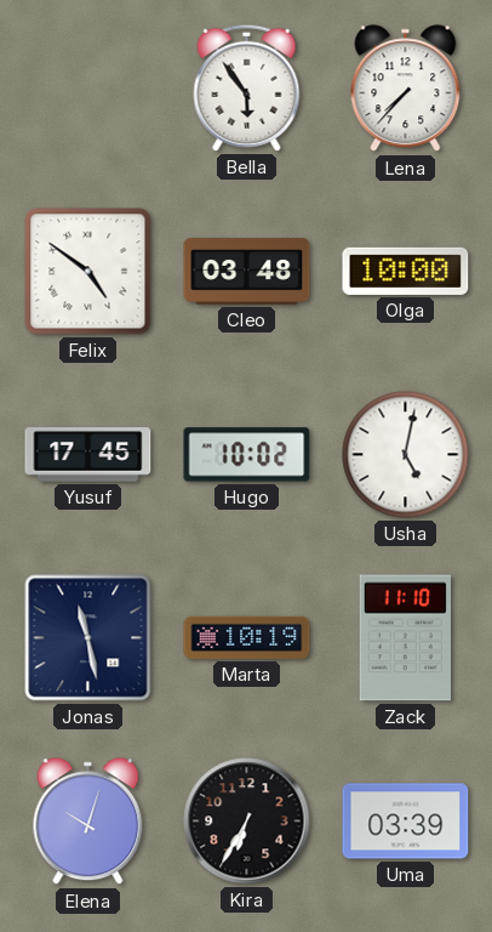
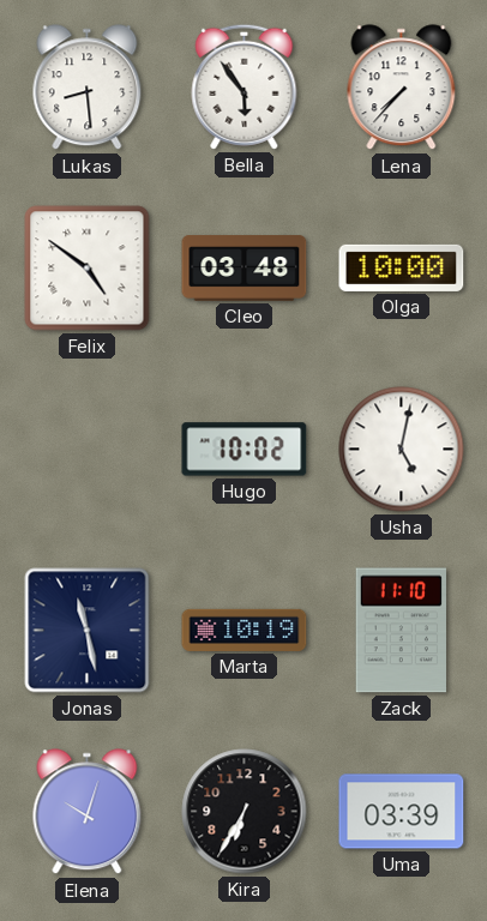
Lukas: none -> 8:29
Yusuf: 17:45 -> none
